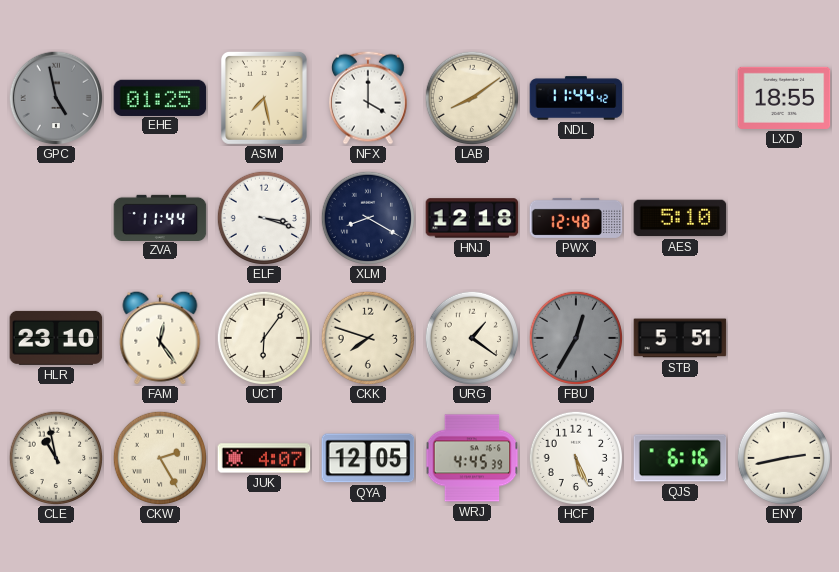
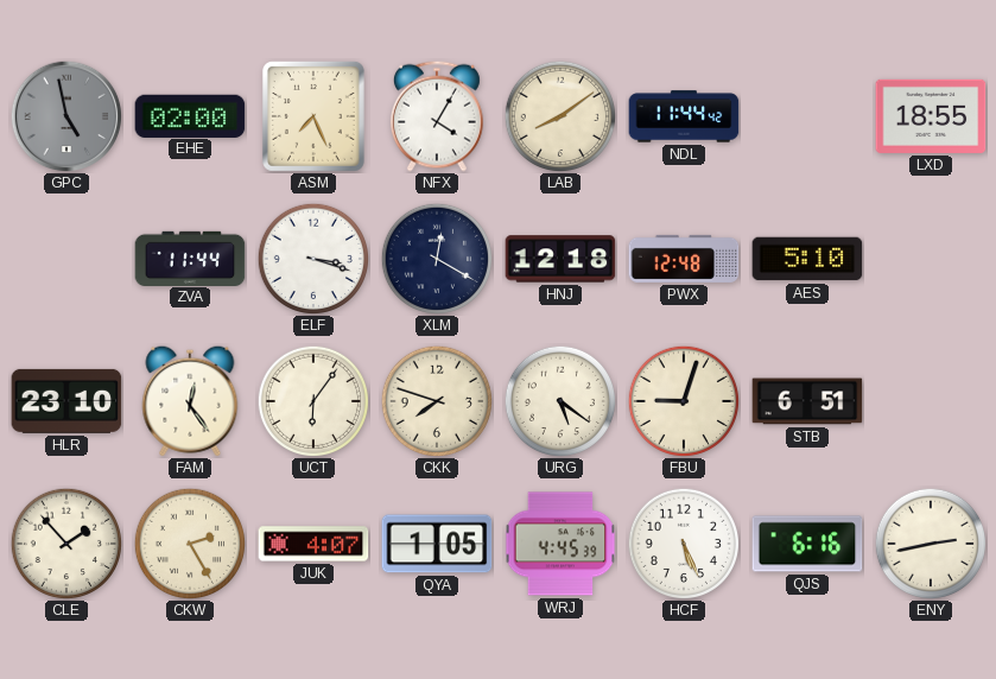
EHE: 01:25 -> 02:00
ASM: 7:28 -> 7:26
NFX: 4:00 -> 4:05
XLM: 8:20 -> 12:20
URG: 1:21 -> 5:21
FBU: 12:35 -> 9:03
FBU dial: grey -> cream
STB: 5:51 -> 6:51
CLE: 10:58 -> 1:53
QYA: 12:05 -> 1:05
